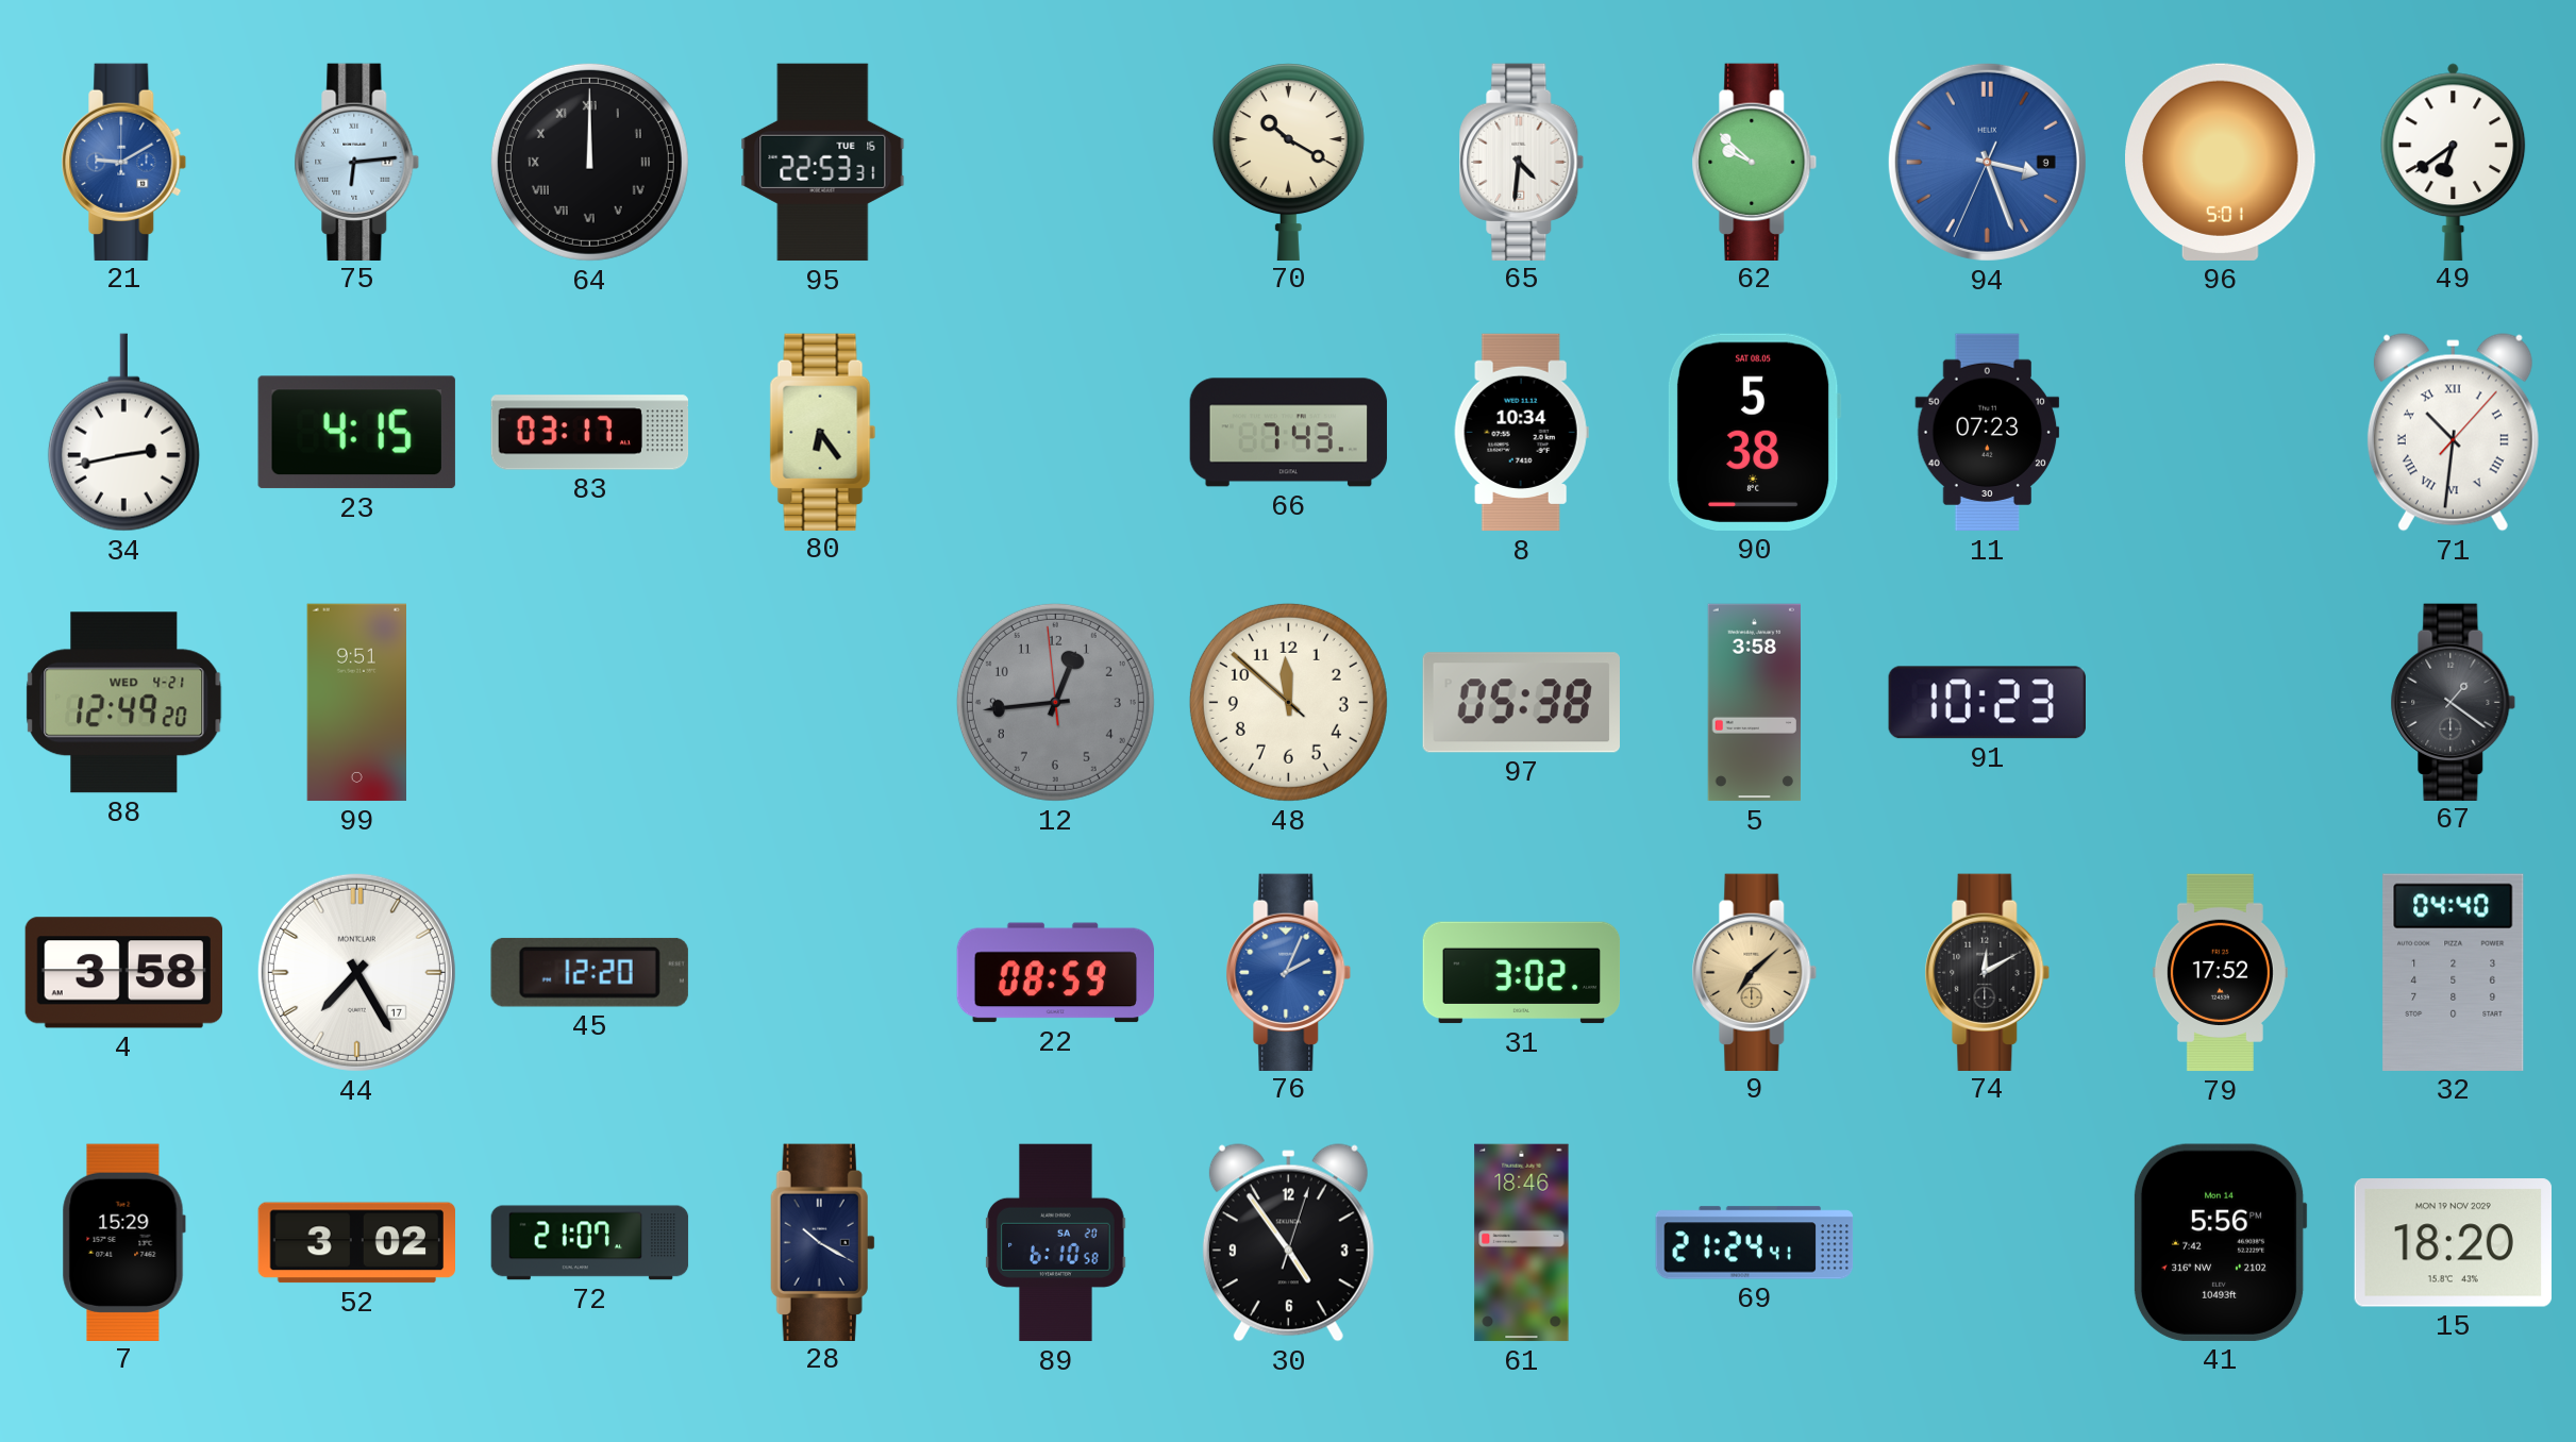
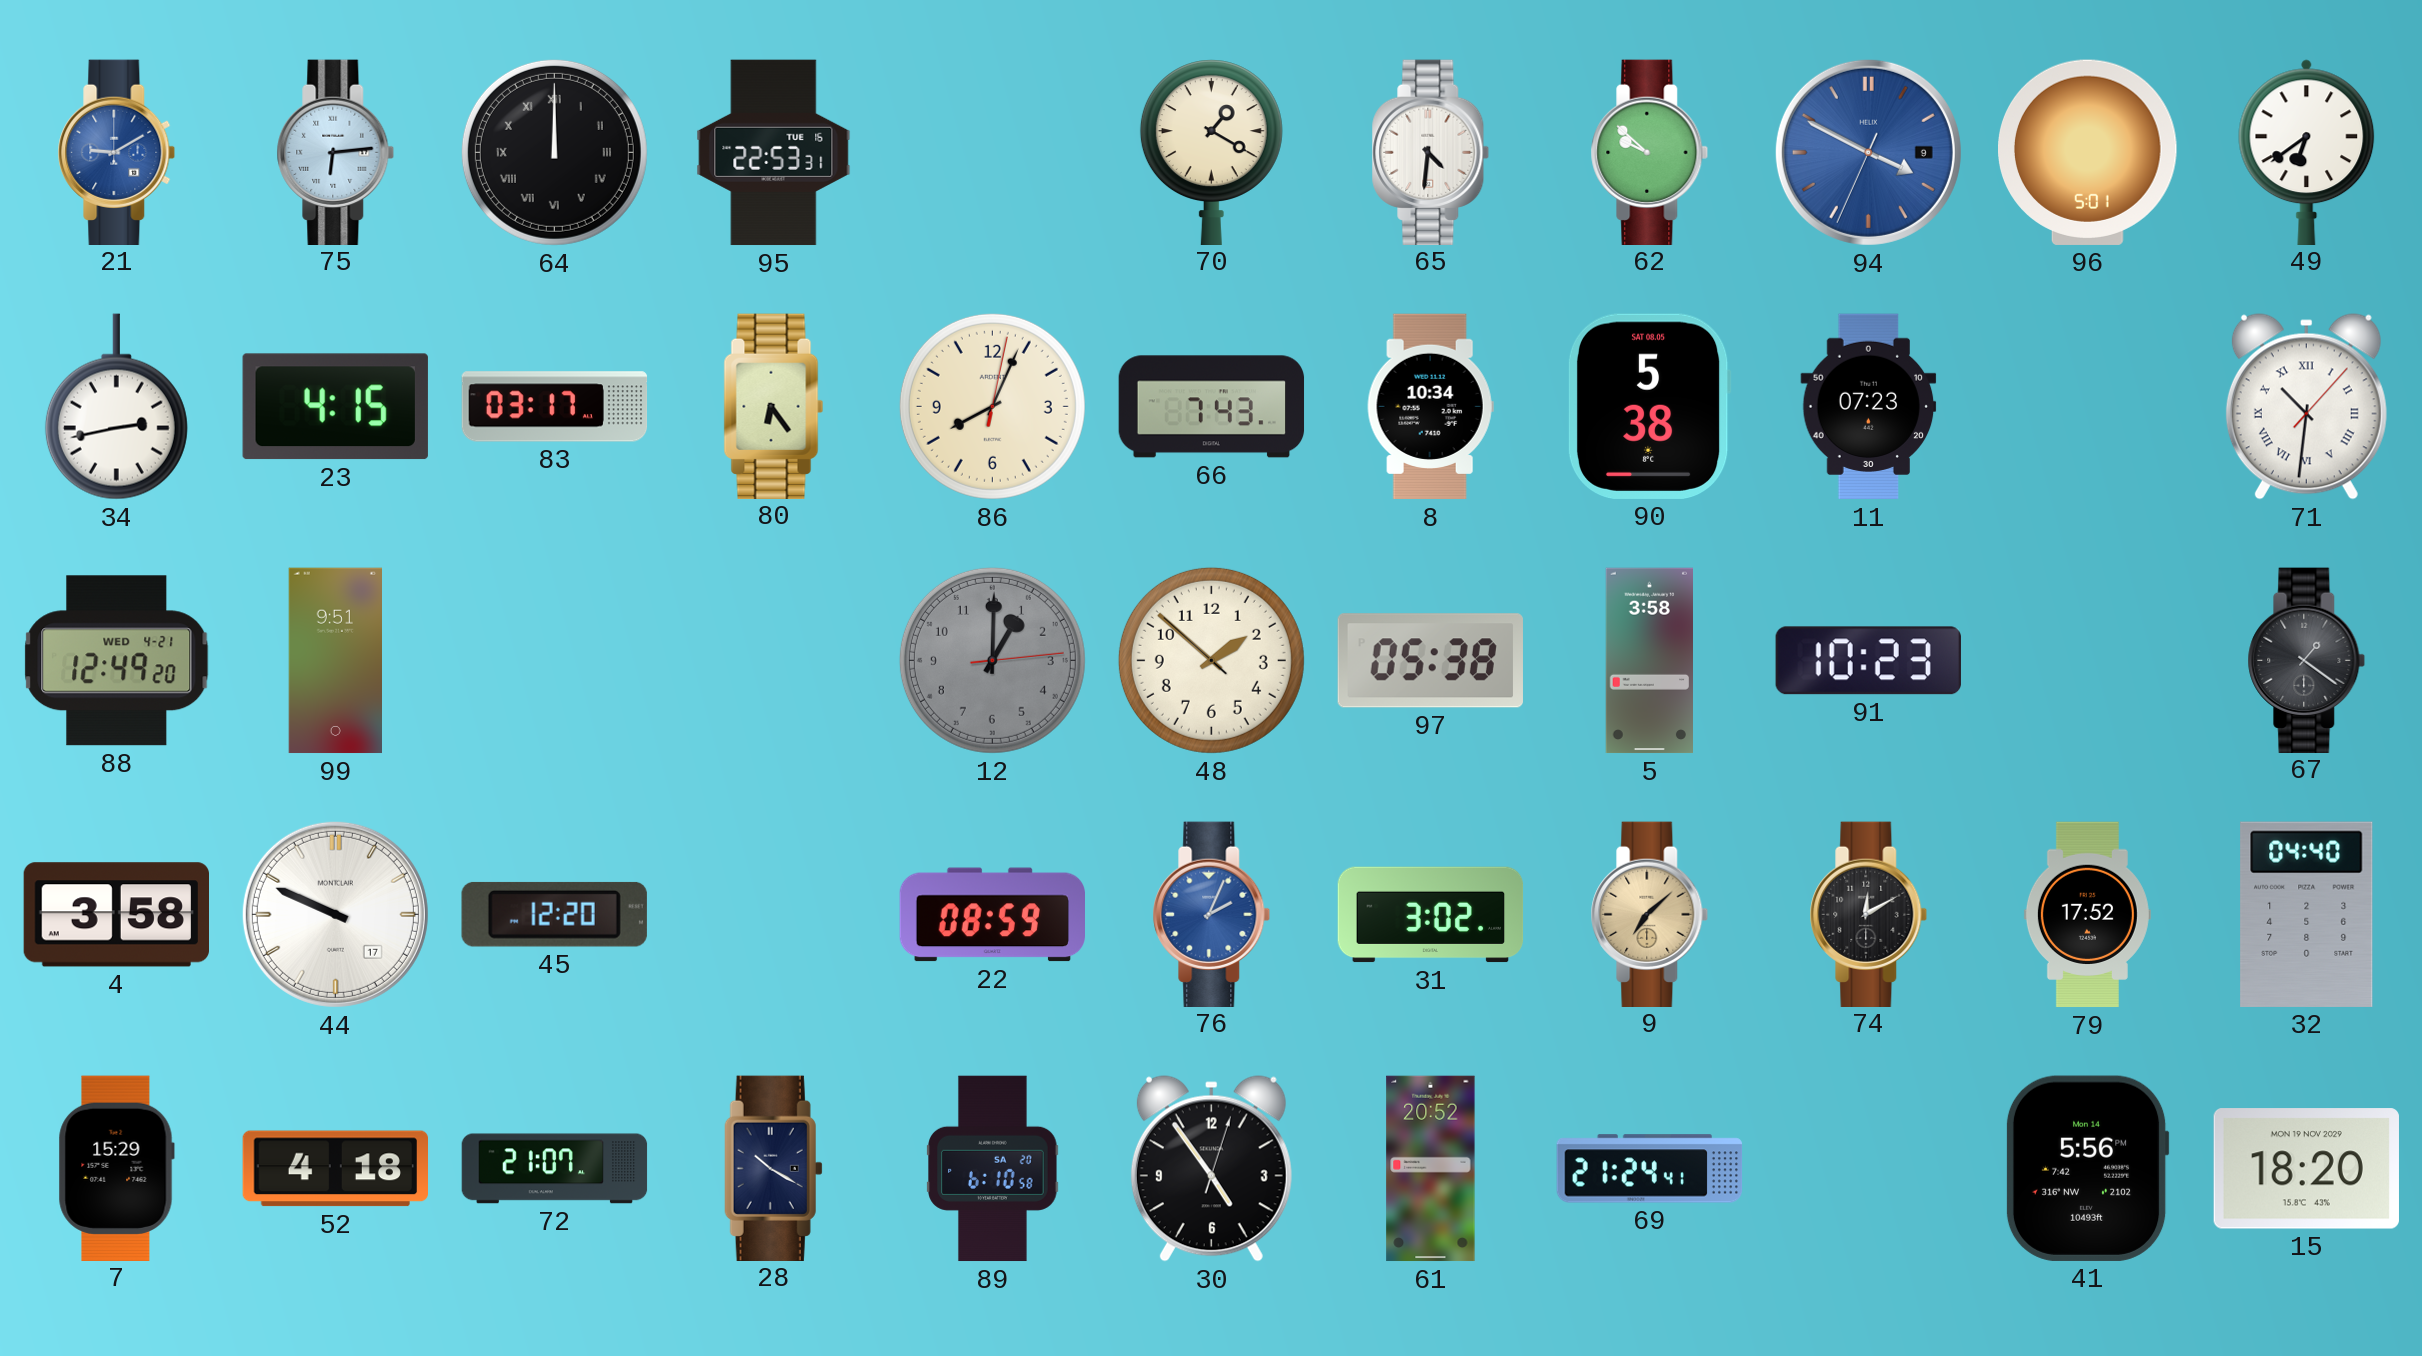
70: 10:20 -> 1:20
94: 3:26 -> 3:49
86: none -> 8:04
12: 12:43 -> 1:00
48: 11:51 -> 1:51
44: 7:25 -> 9:49
52: 3:02 -> 4:18
61: 18:46 -> 20:52
